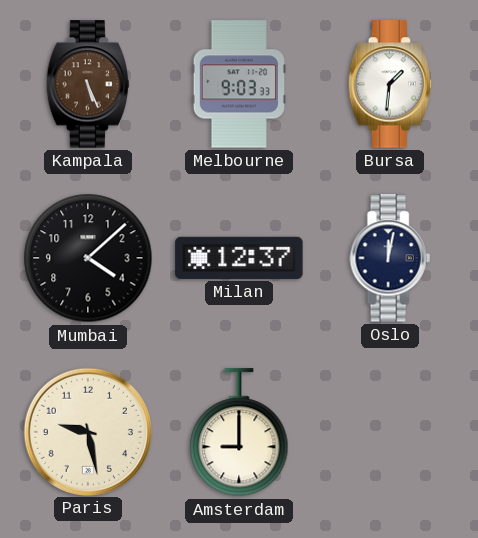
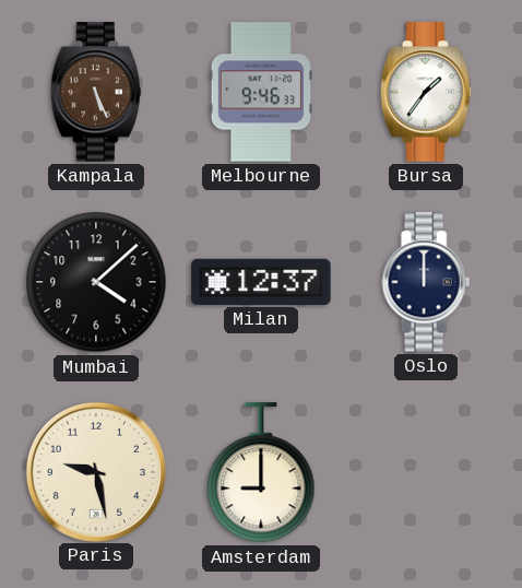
Melbourne: 9:03 -> 9:46
Bursa: 1:31 -> 1:36
Oslo: 12:02 -> 12:00
